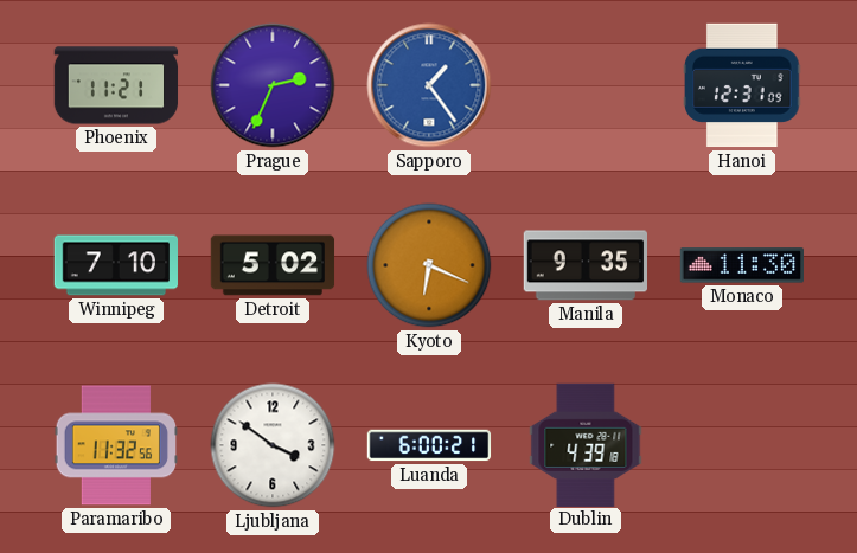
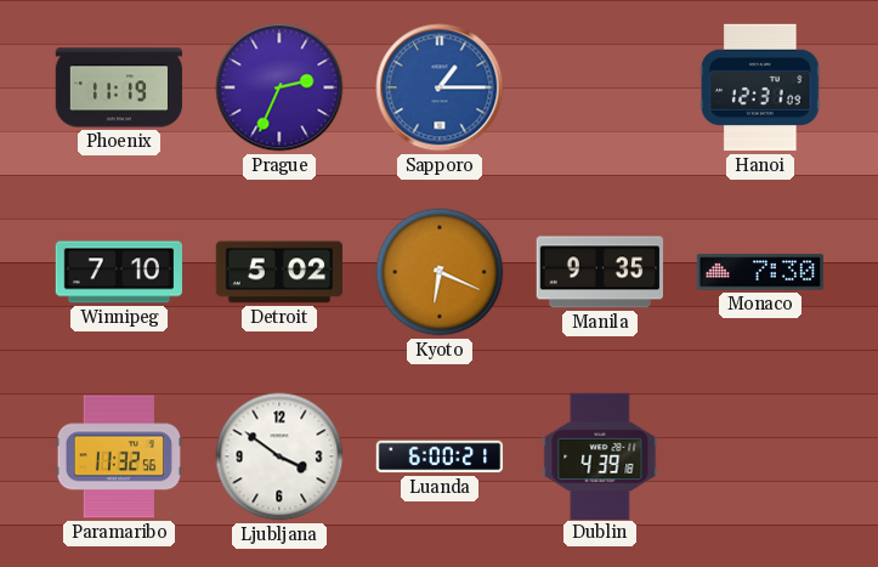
Phoenix: 11:21 -> 11:19
Sapporo: 1:24 -> 1:15
Monaco: 11:30 -> 7:30
